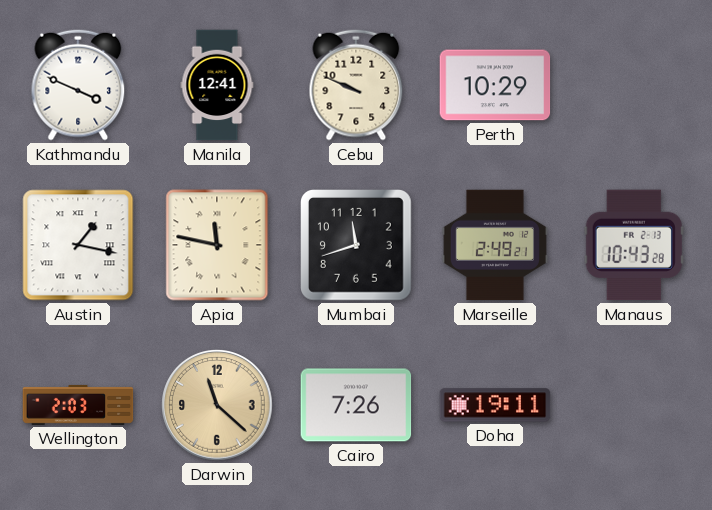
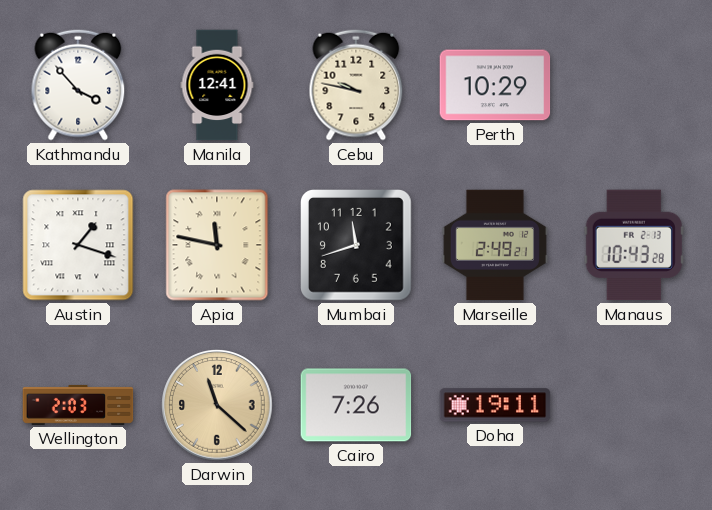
Kathmandu: 3:49 -> 3:53
Cebu: 9:49 -> 9:47
Austin: 1:17 -> 1:18
